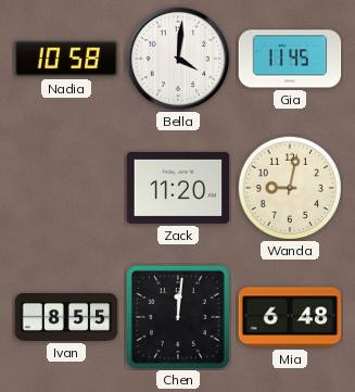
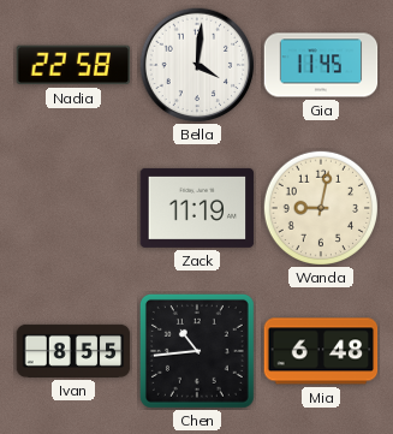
Nadia: 10:58 -> 22:58
Zack: 11:20 -> 11:19
Chen: 12:01 -> 10:44
